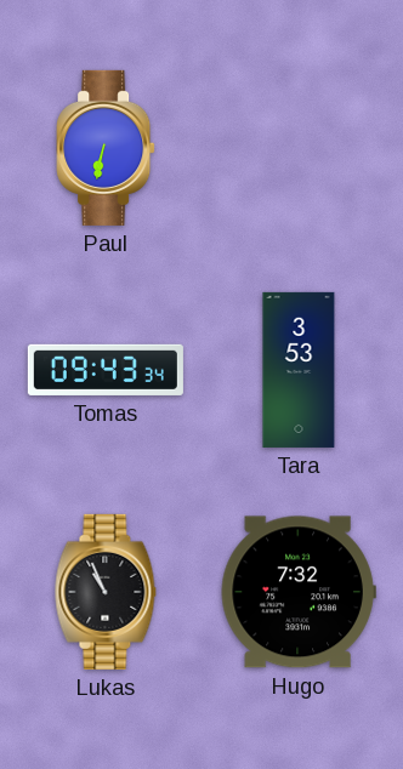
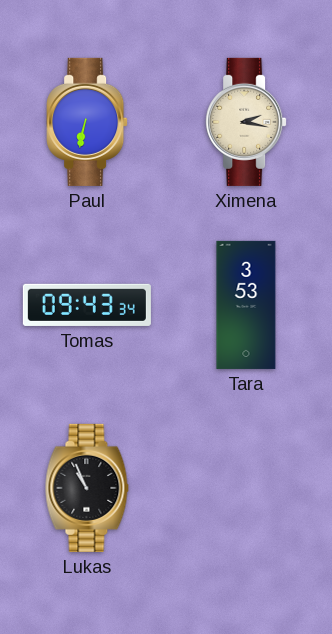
Ximena: none -> 2:17
Hugo: 7:32 -> none
